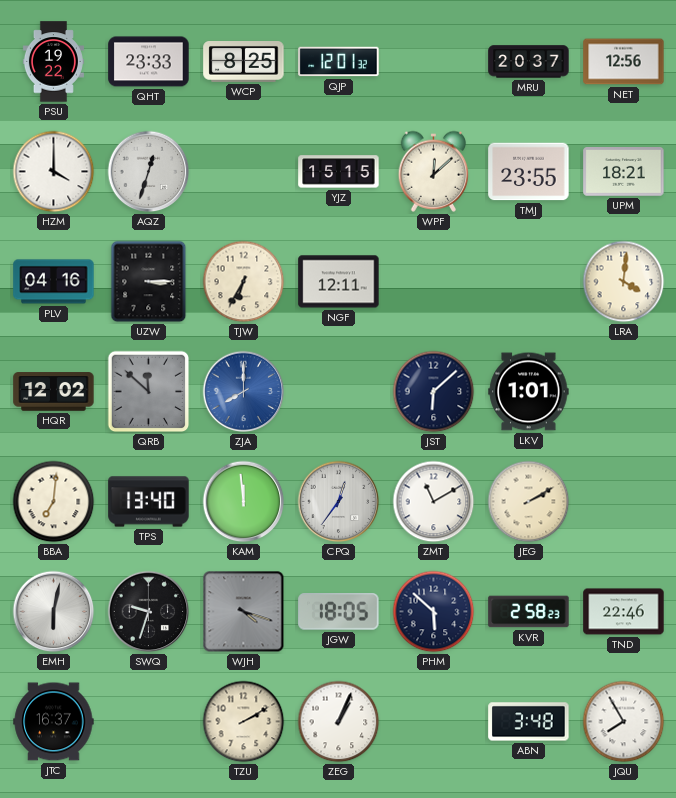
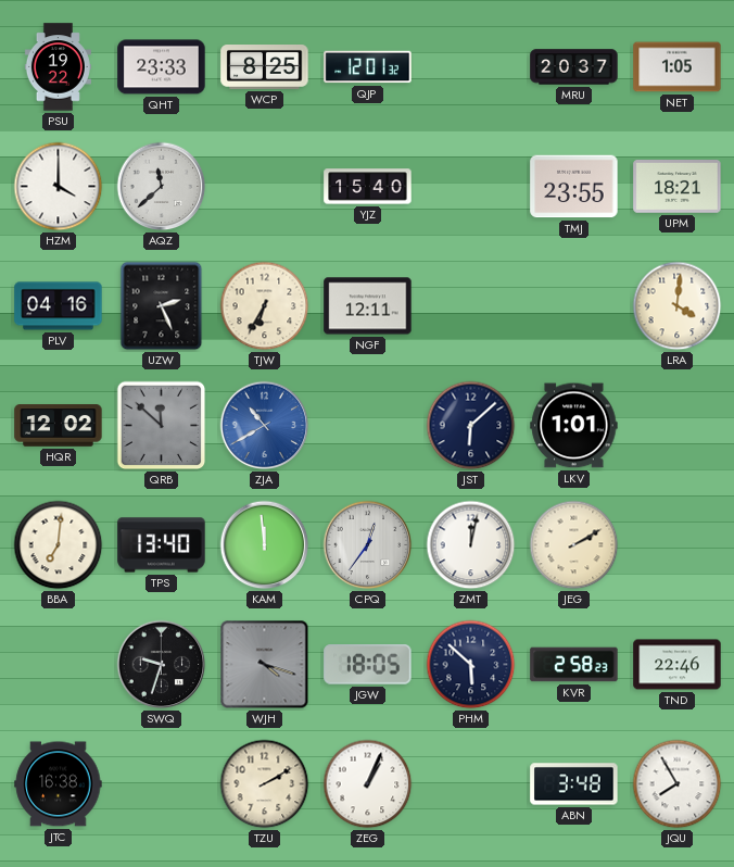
NET: 12:56 -> 1:05
AQZ: 12:33 -> 11:38
YJZ: 15:15 -> 15:40
WPF: 12:08 -> none
UZW: 3:15 -> 2:26
ZJA: 8:00 -> 10:40
ZMT: 11:10 -> 12:02
EMH: 6:02 -> none
JTC: 16:37 -> 16:38
